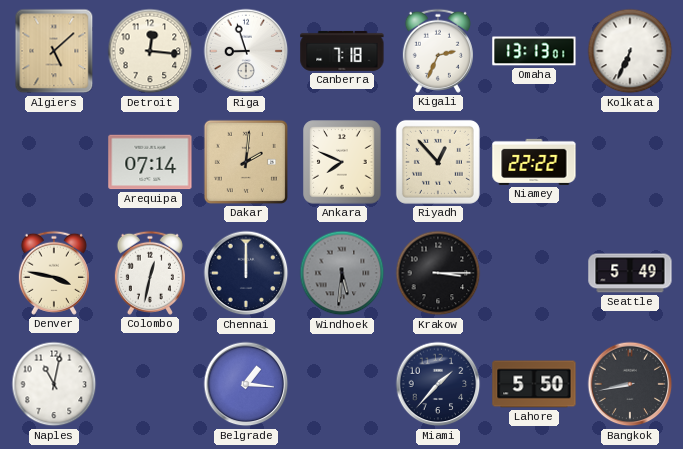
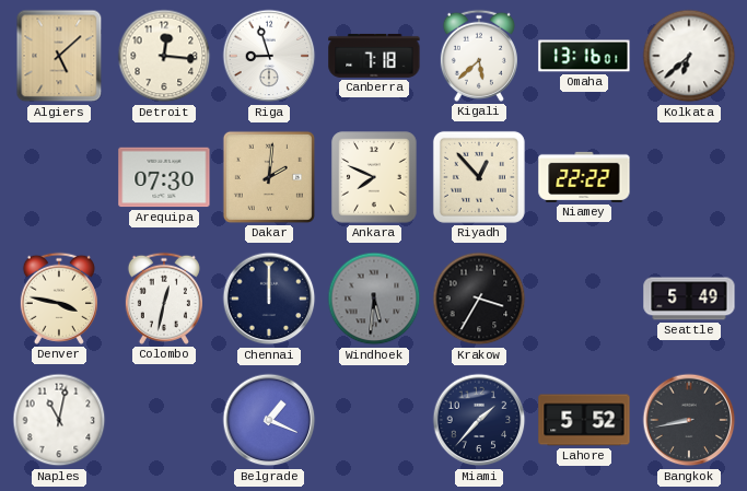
Kigali: 2:34 -> 5:38
Omaha: 13:13 -> 13:16
Kolkata: 6:34 -> 6:38
Arequipa: 07:14 -> 07:30
Krakow: 3:15 -> 3:35
Belgrade: 1:16 -> 1:19
Lahore: 5:50 -> 5:52
